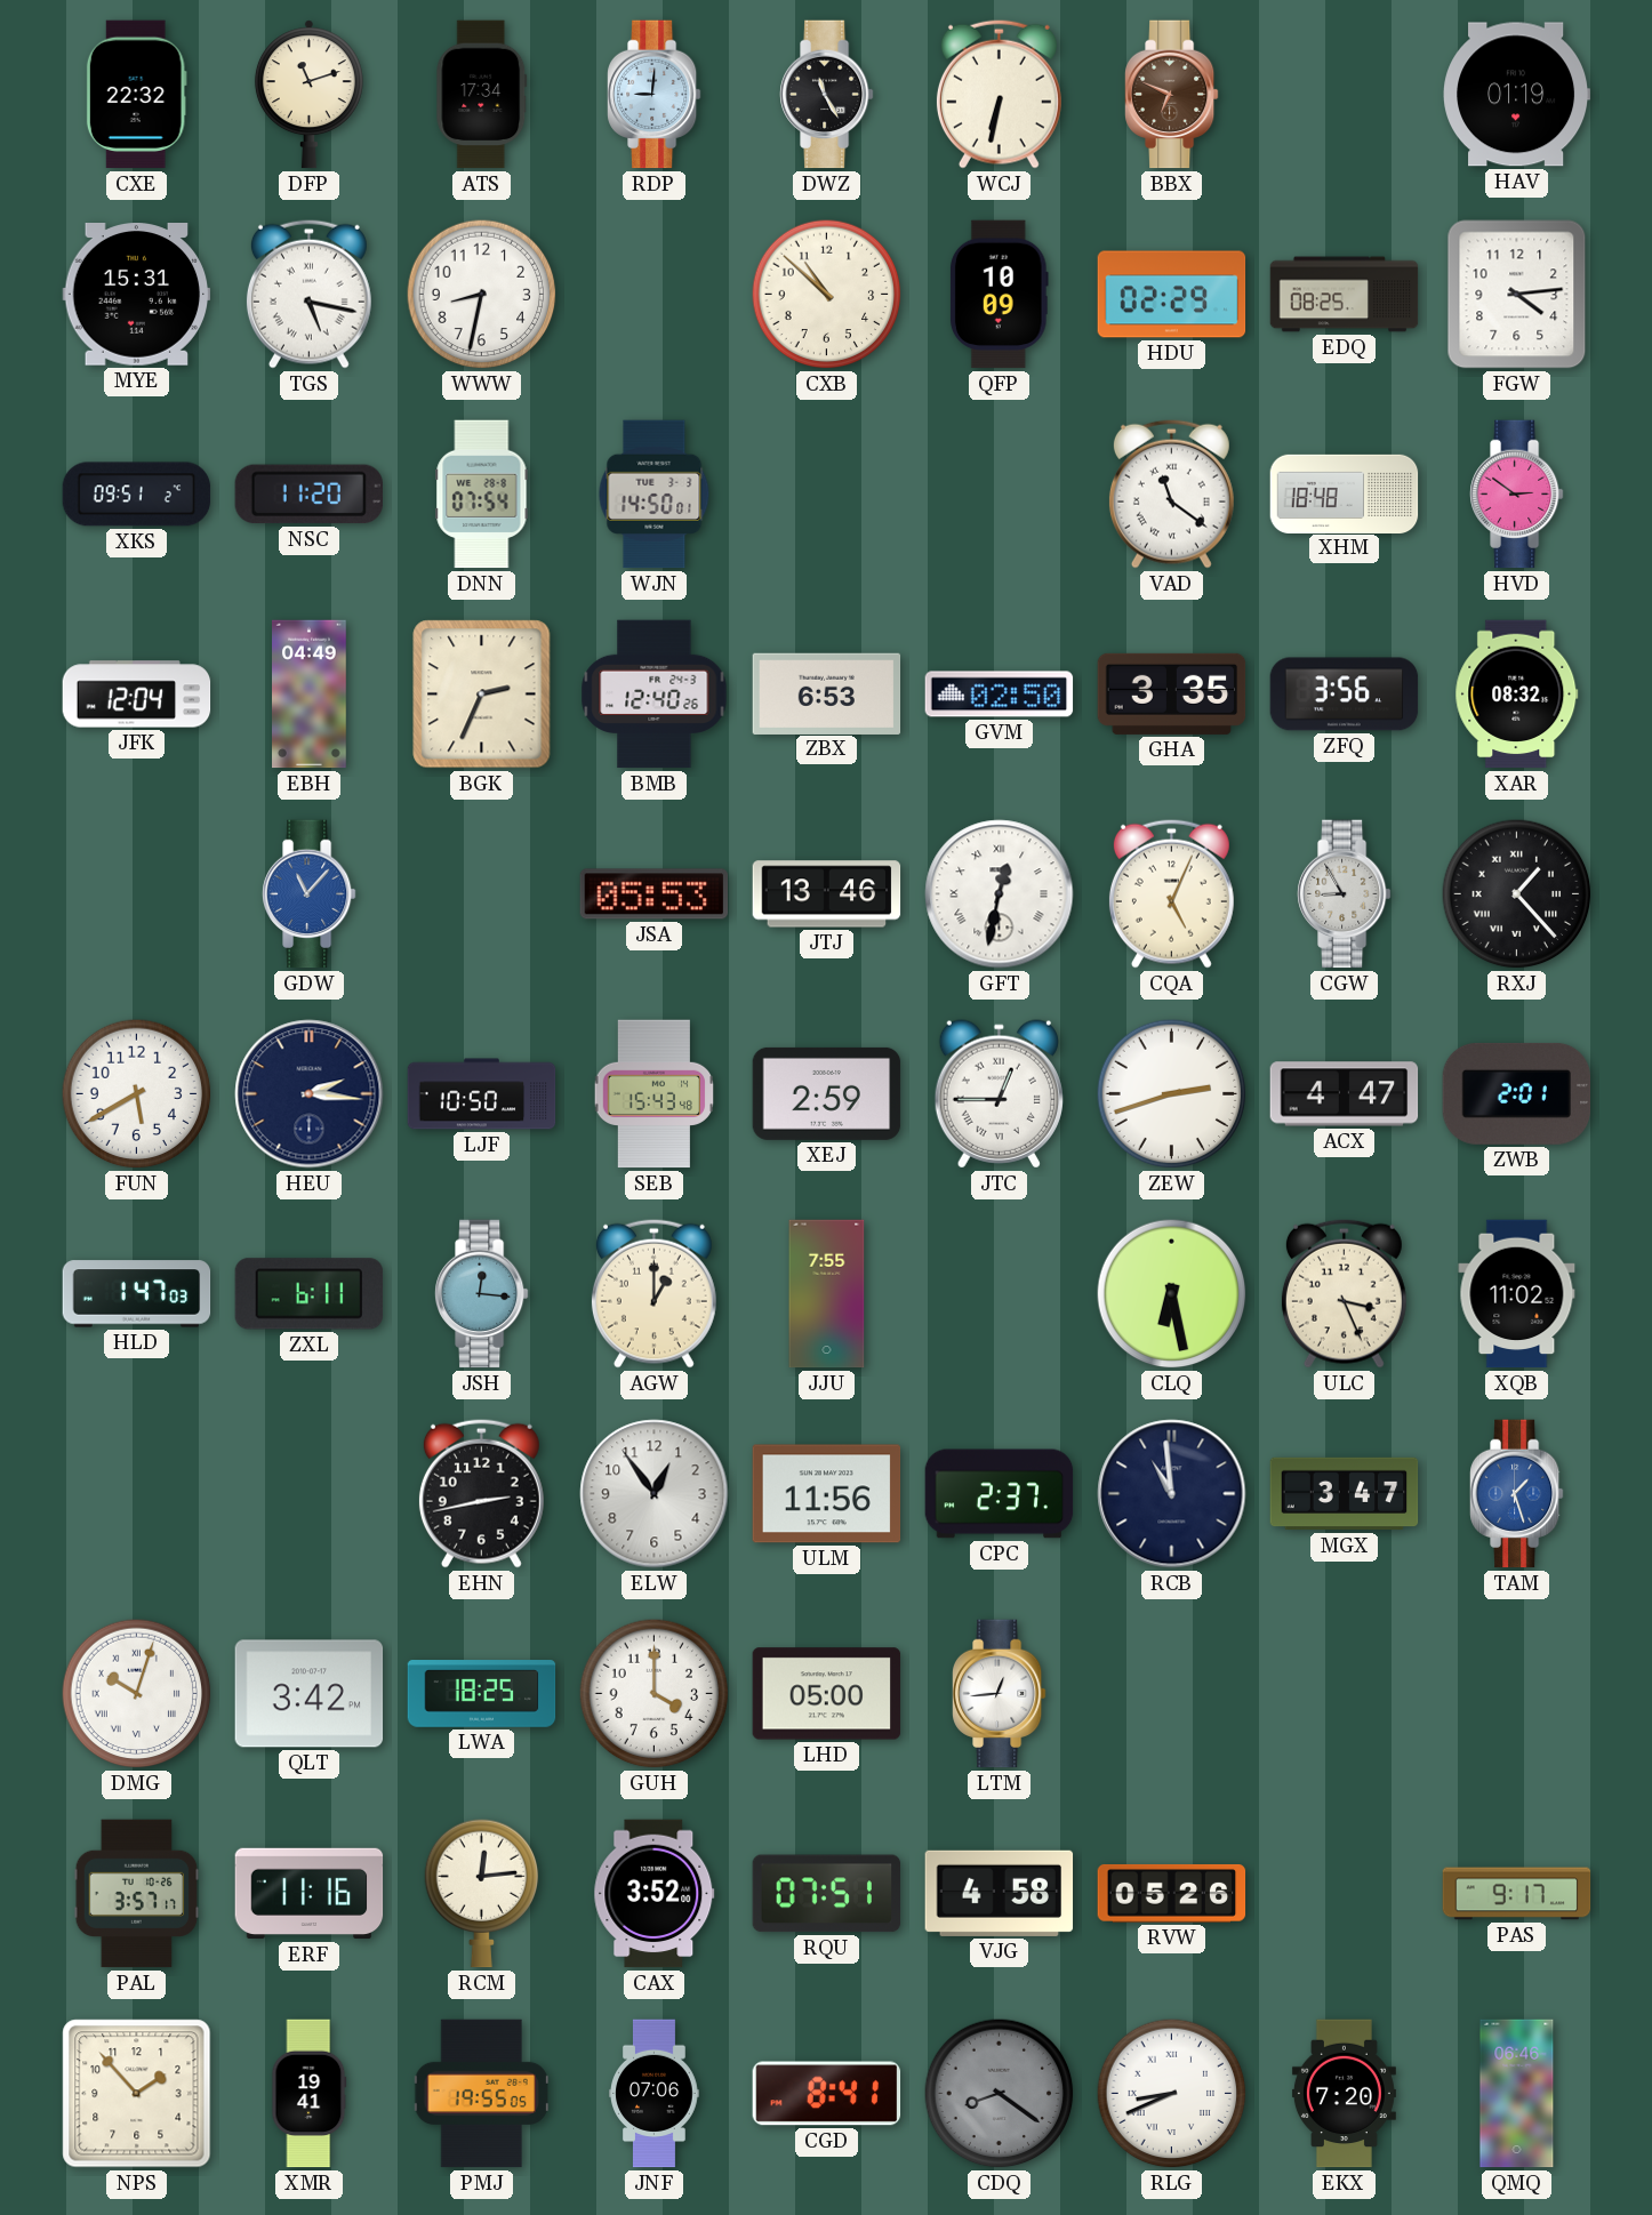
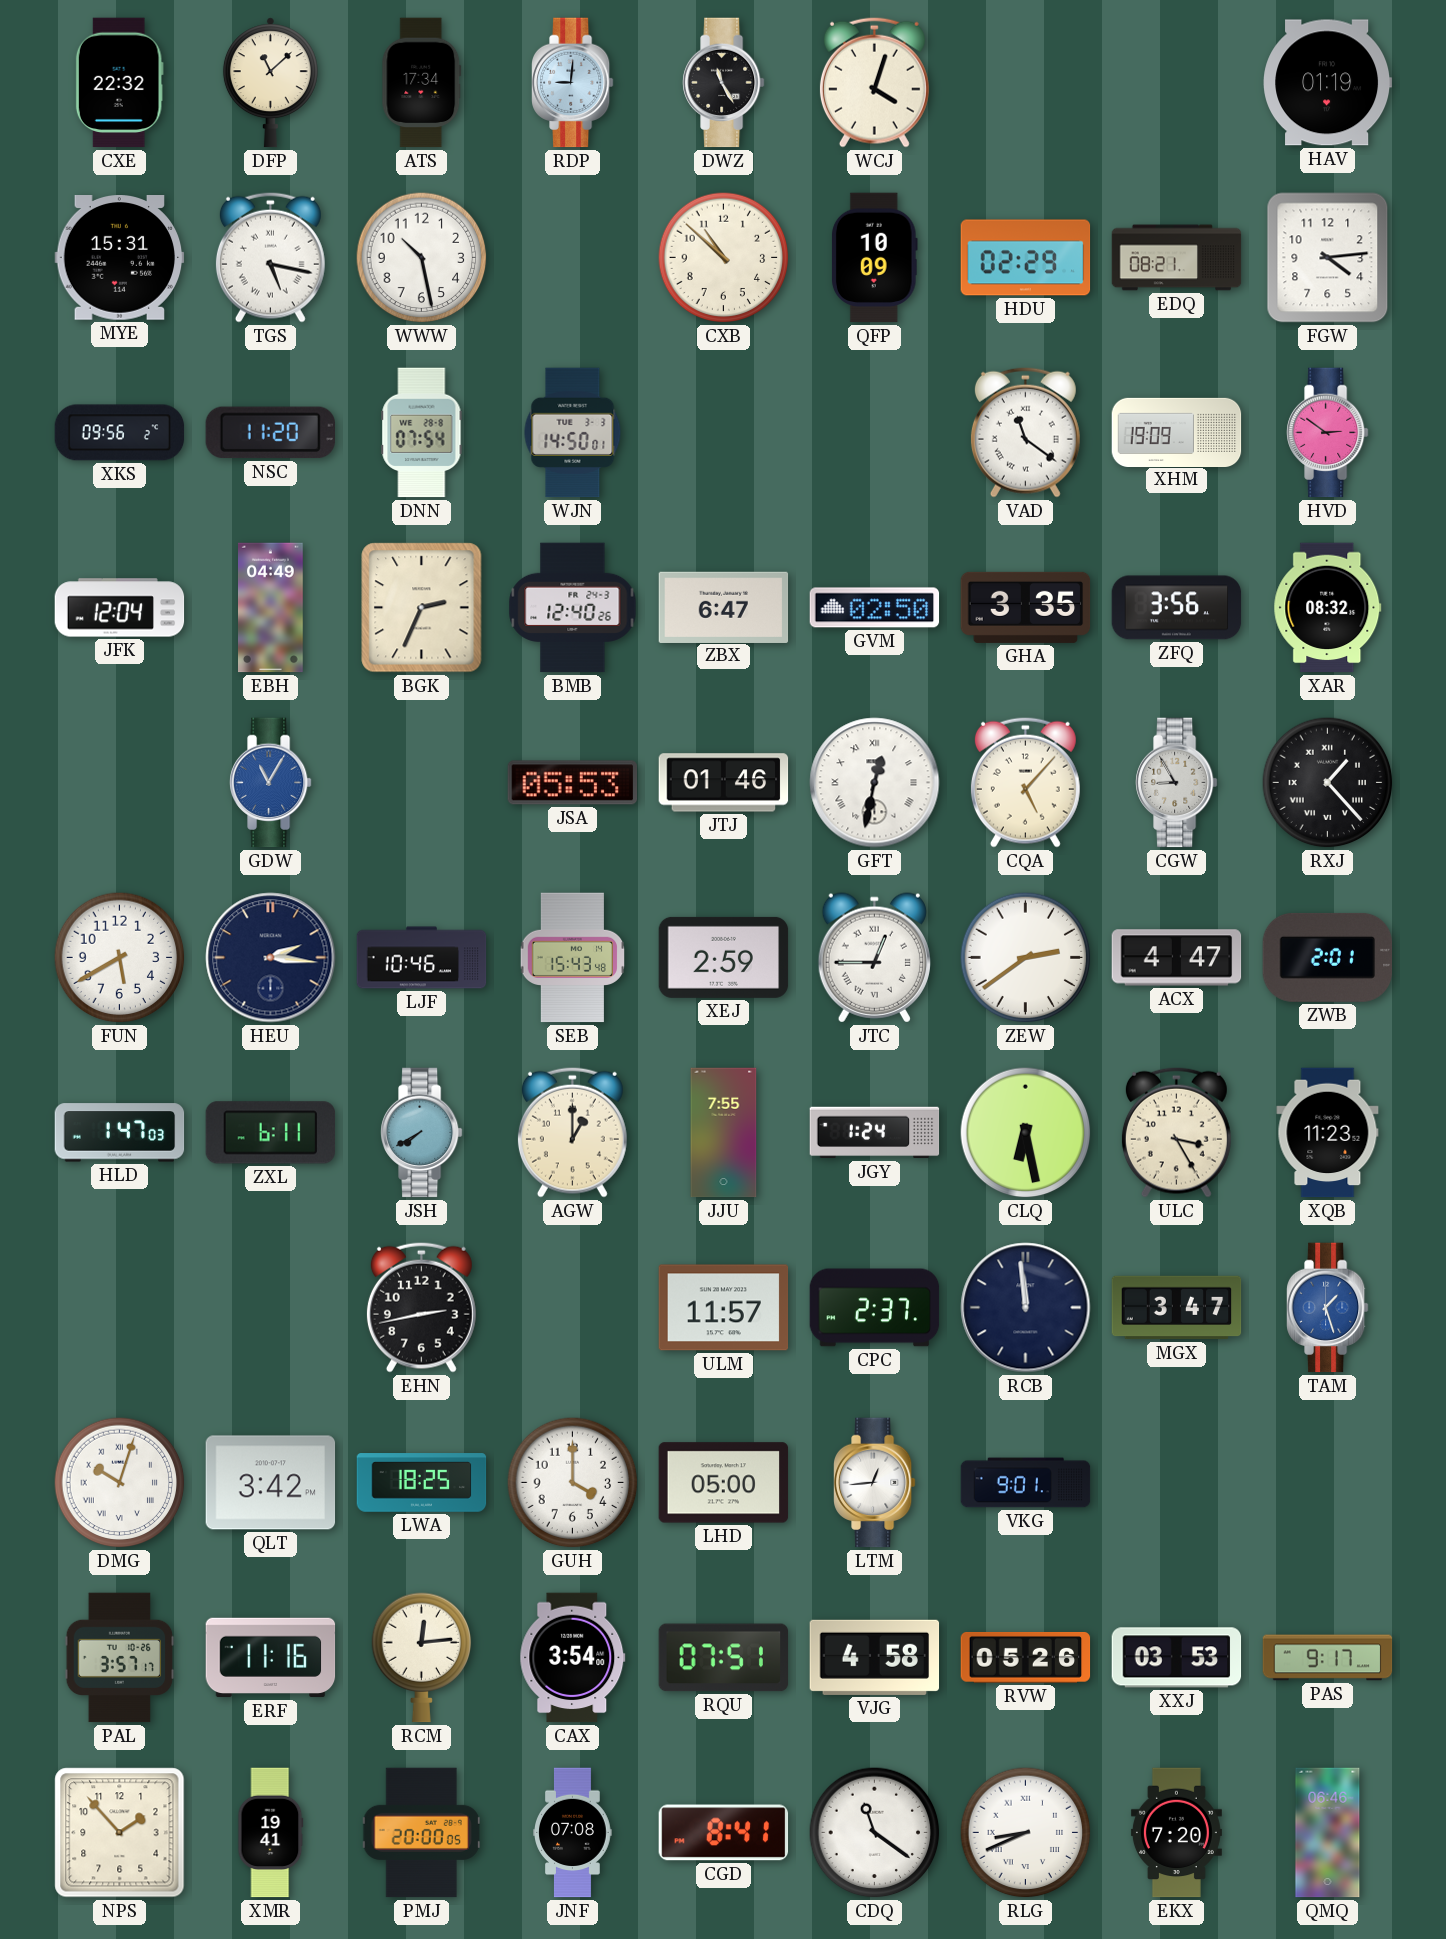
DFP: 11:12 -> 11:08
WCJ: 6:32 -> 4:03
BBX: 6:49 -> none
WWW: 8:32 -> 10:28
EDQ: 08:25 -> 08:21
XKS: 09:51 -> 09:56
XHM: 18:48 -> 19:09
ZBX: 6:53 -> 6:47
GDW: 11:07 -> 11:05
JTJ: 13:46 -> 01:46
CQA: 5:04 -> 5:07
LJF: 10:50 -> 10:46
ZEW: 2:42 -> 2:39
JSH: 12:16 -> 7:40
JGY: none -> 1:24
ULC: 3:26 -> 3:25
XQB: 11:02 -> 11:23
ELW: 12:54 -> none
ULM: 11:56 -> 11:57
RCB: 10:59 -> 11:59
VKG: none -> 9:01
CAX: 3:52 -> 3:54
XXJ: none -> 03:53
PMJ: 19:55 -> 20:00
JNF: 07:06 -> 07:08
CDQ: 8:21 -> 11:21
CDQ dial: grey -> white
